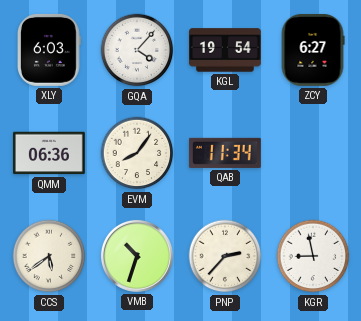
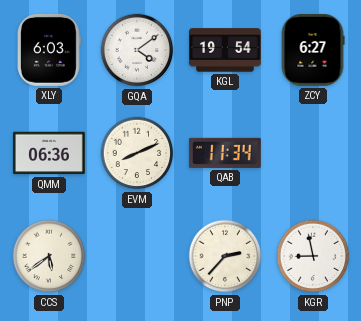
GQA: 4:07 -> 4:09
EVM: 8:06 -> 8:11
VMB: 10:33 -> none
